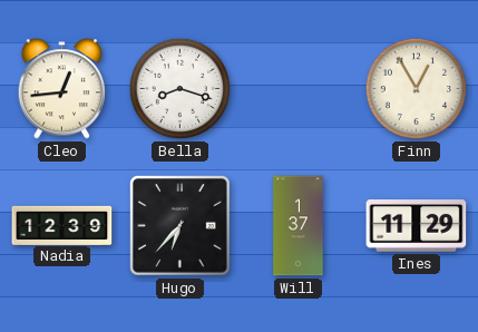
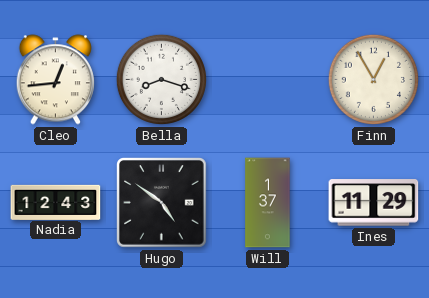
Nadia: 12:39 -> 12:43
Hugo: 6:37 -> 4:51
